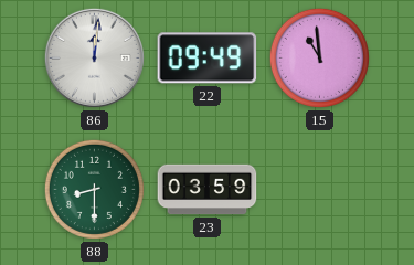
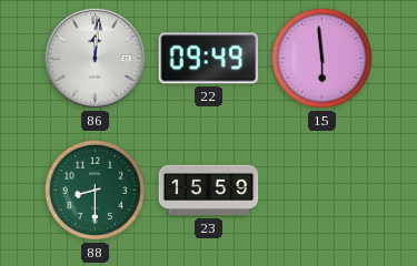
15: 10:59 -> 5:59
23: 03:59 -> 15:59
